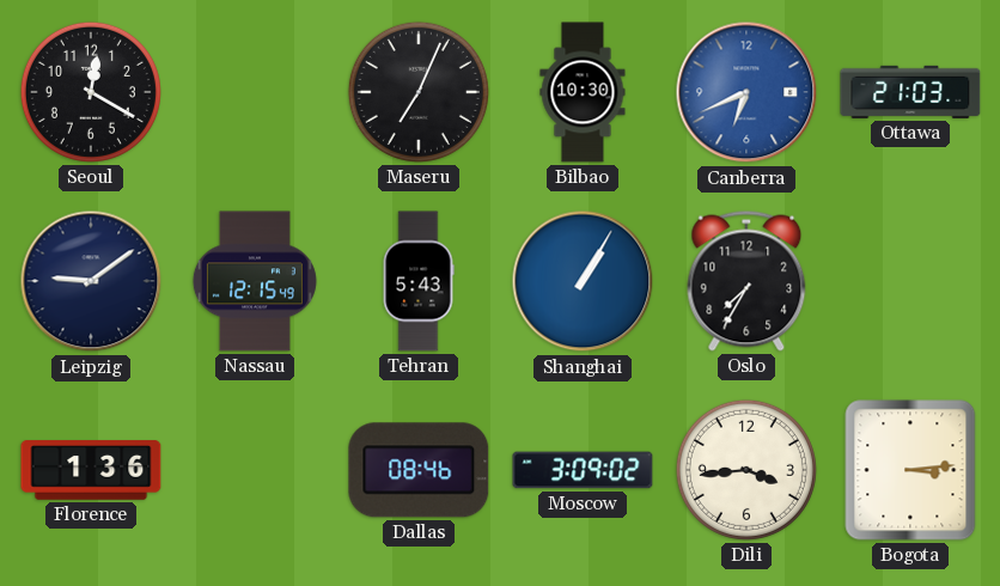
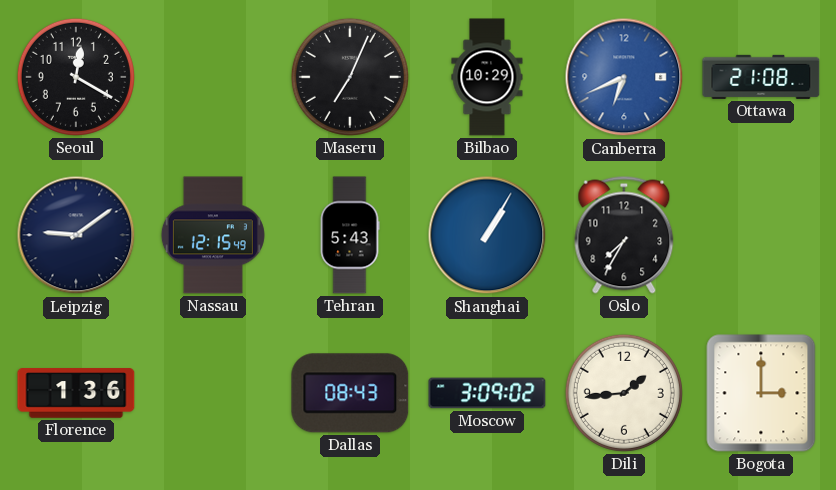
Bilbao: 10:30 -> 10:29
Ottawa: 21:03 -> 21:08
Dallas: 08:46 -> 08:43
Dili: 3:44 -> 1:44
Bogota: 3:14 -> 3:00
